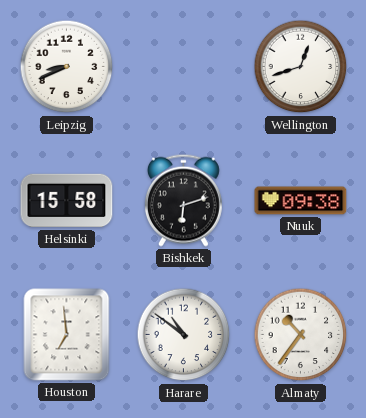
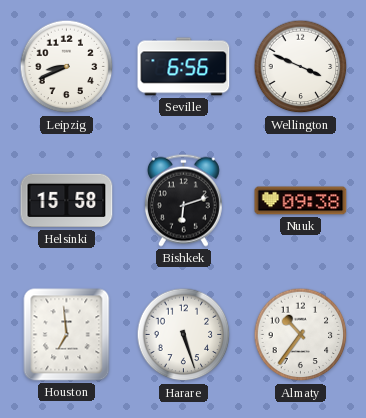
Seville: none -> 6:56
Wellington: 12:42 -> 3:49
Harare: 10:51 -> 5:27
